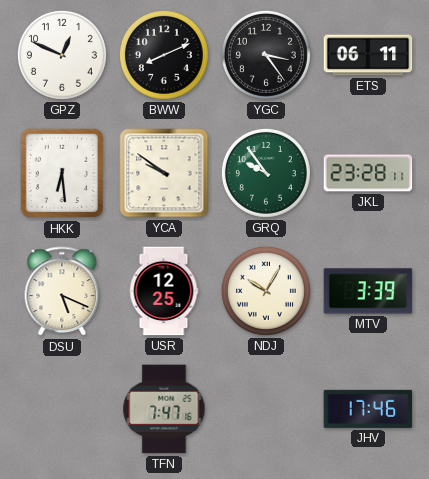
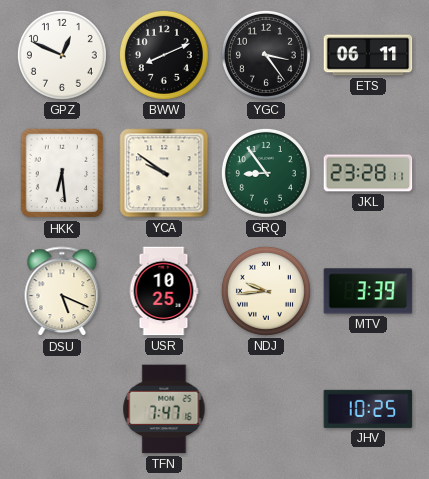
GRQ: 9:54 -> 8:54
USR: 12:25 -> 10:25
NDJ: 10:05 -> 9:44
JHV: 17:46 -> 10:25
